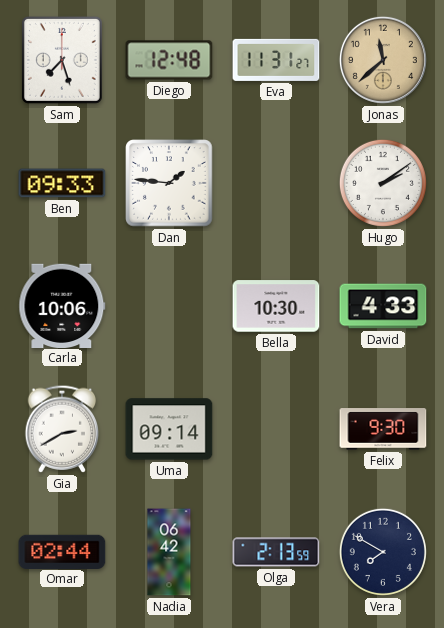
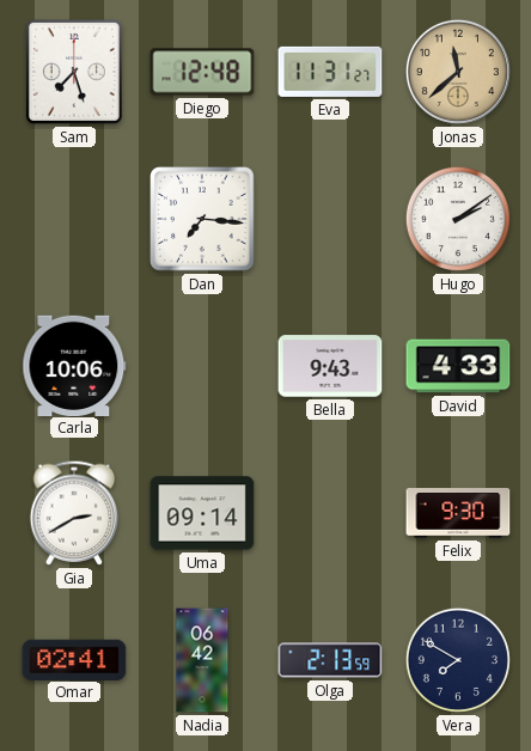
Ben: 09:33 -> none
Dan: 1:46 -> 7:16
Bella: 10:30 -> 9:43
Omar: 02:44 -> 02:41
